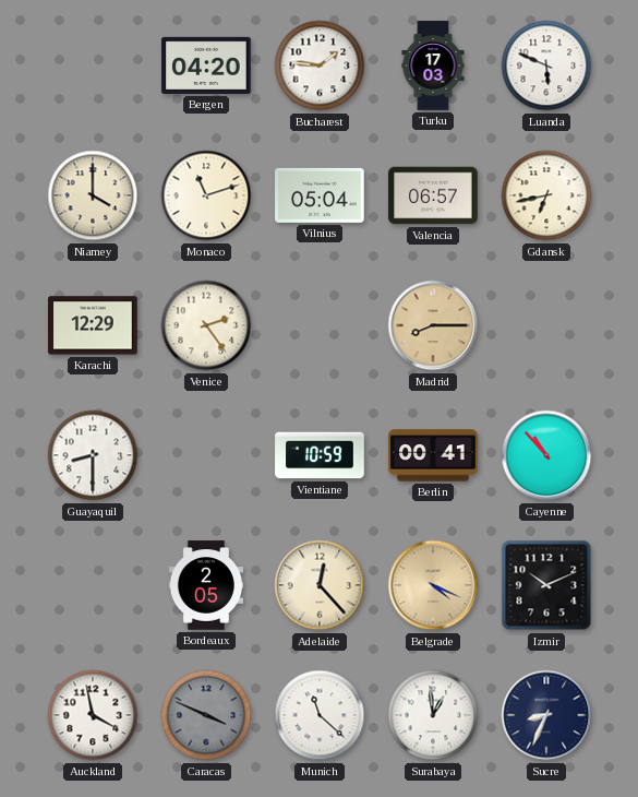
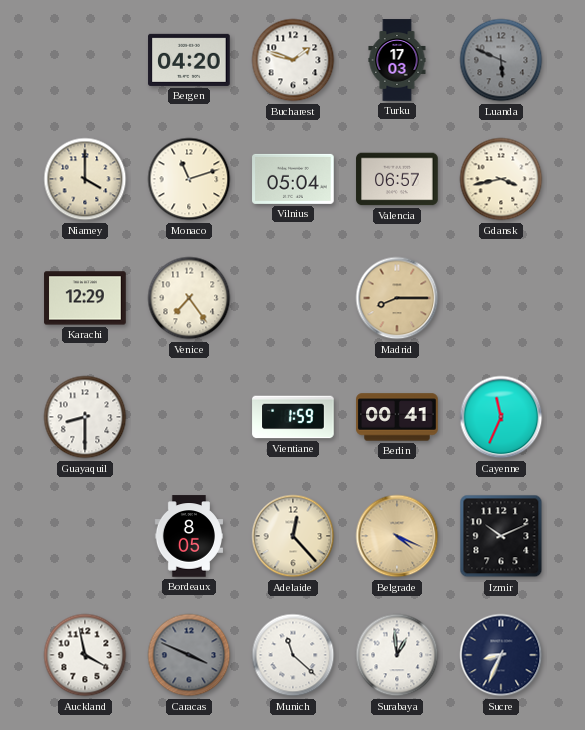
Bucharest: 1:46 -> 1:48
Luanda dial: white -> grey
Gdansk: 6:43 -> 3:43
Venice: 2:24 -> 7:24
Vientiane: 10:59 -> 1:59
Cayenne: 10:53 -> 11:34
Bordeaux: 2:05 -> 8:05
